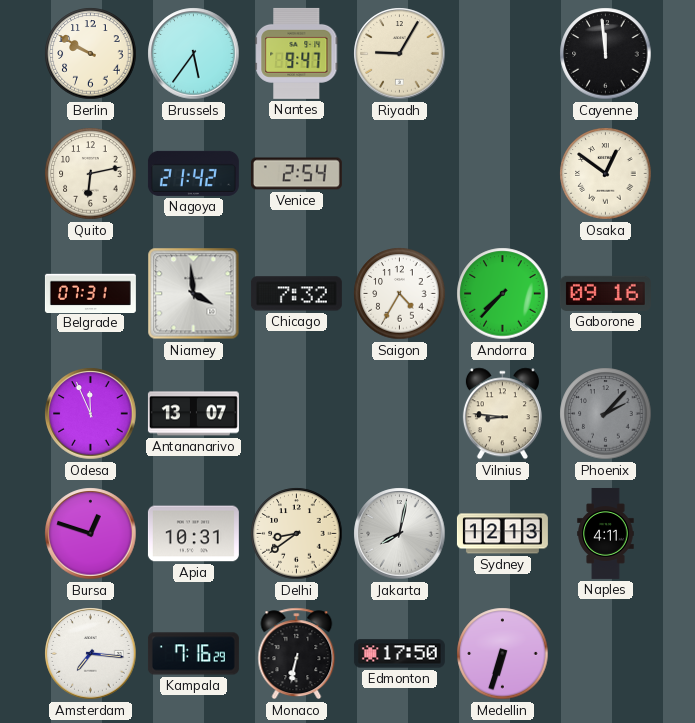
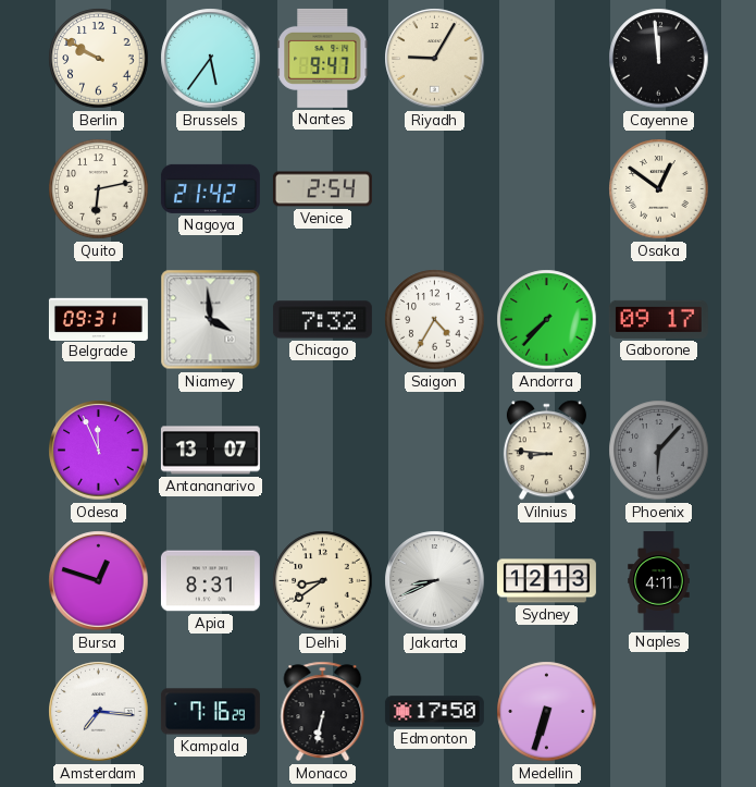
Belgrade: 07:31 -> 09:31
Gaborone: 09:16 -> 09:17
Phoenix: 2:07 -> 6:07
Apia: 10:31 -> 8:31
Jakarta: 8:02 -> 8:41
